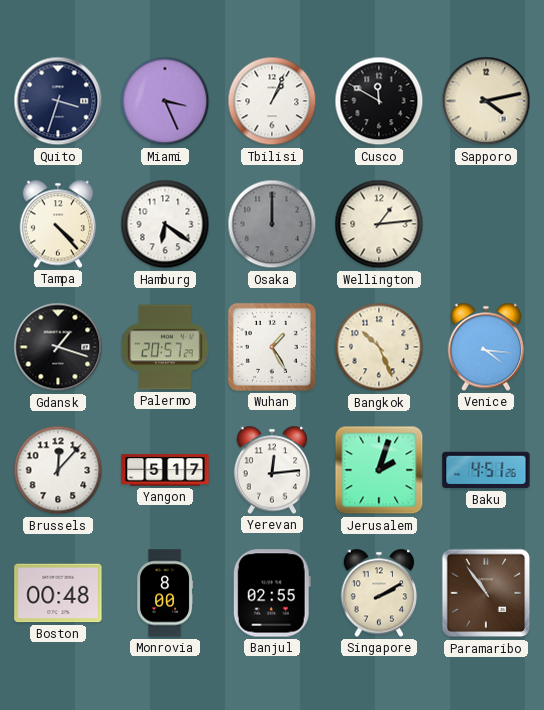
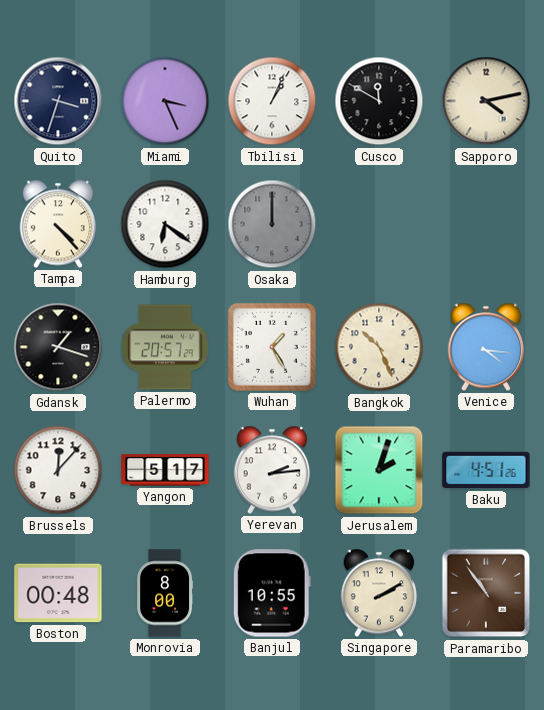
Wellington: 1:14 -> none
Yerevan: 12:14 -> 2:14
Banjul: 02:55 -> 10:55
